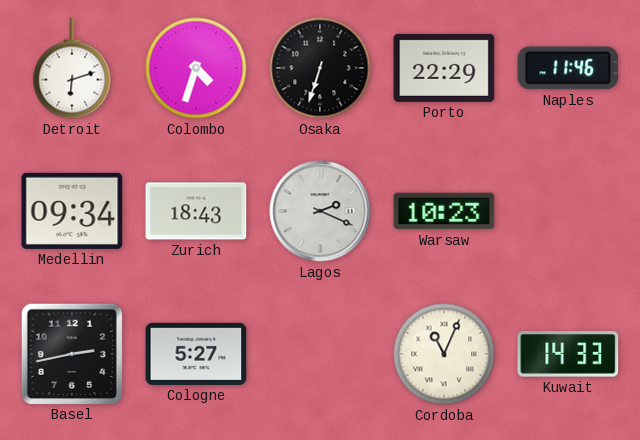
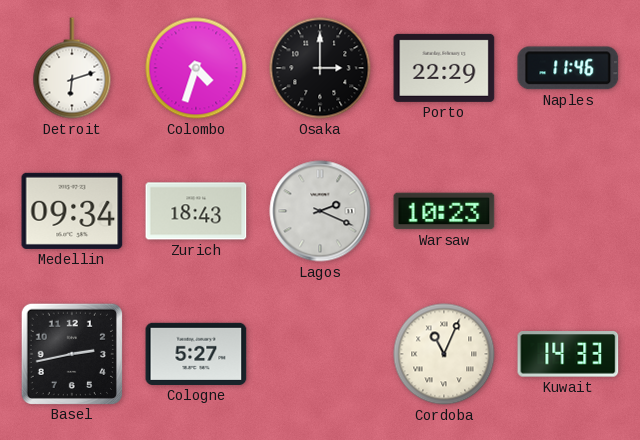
Osaka: 6:33 -> 3:00
